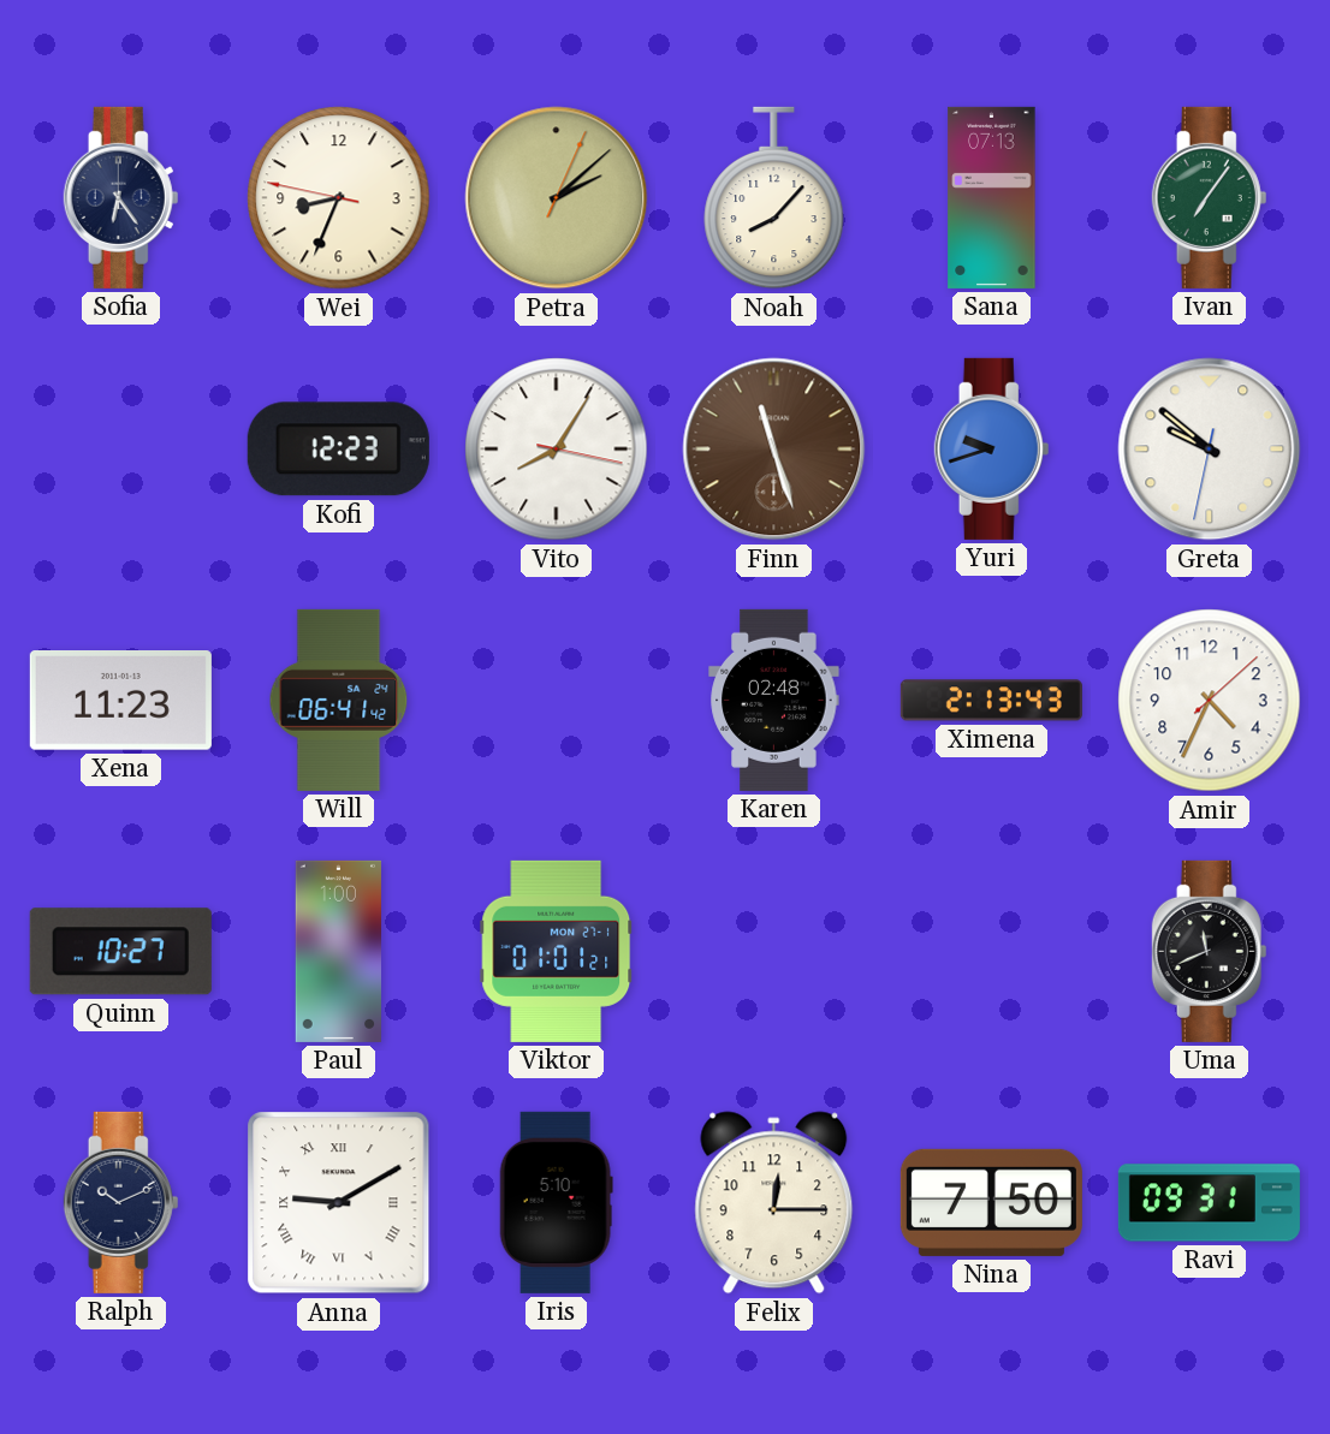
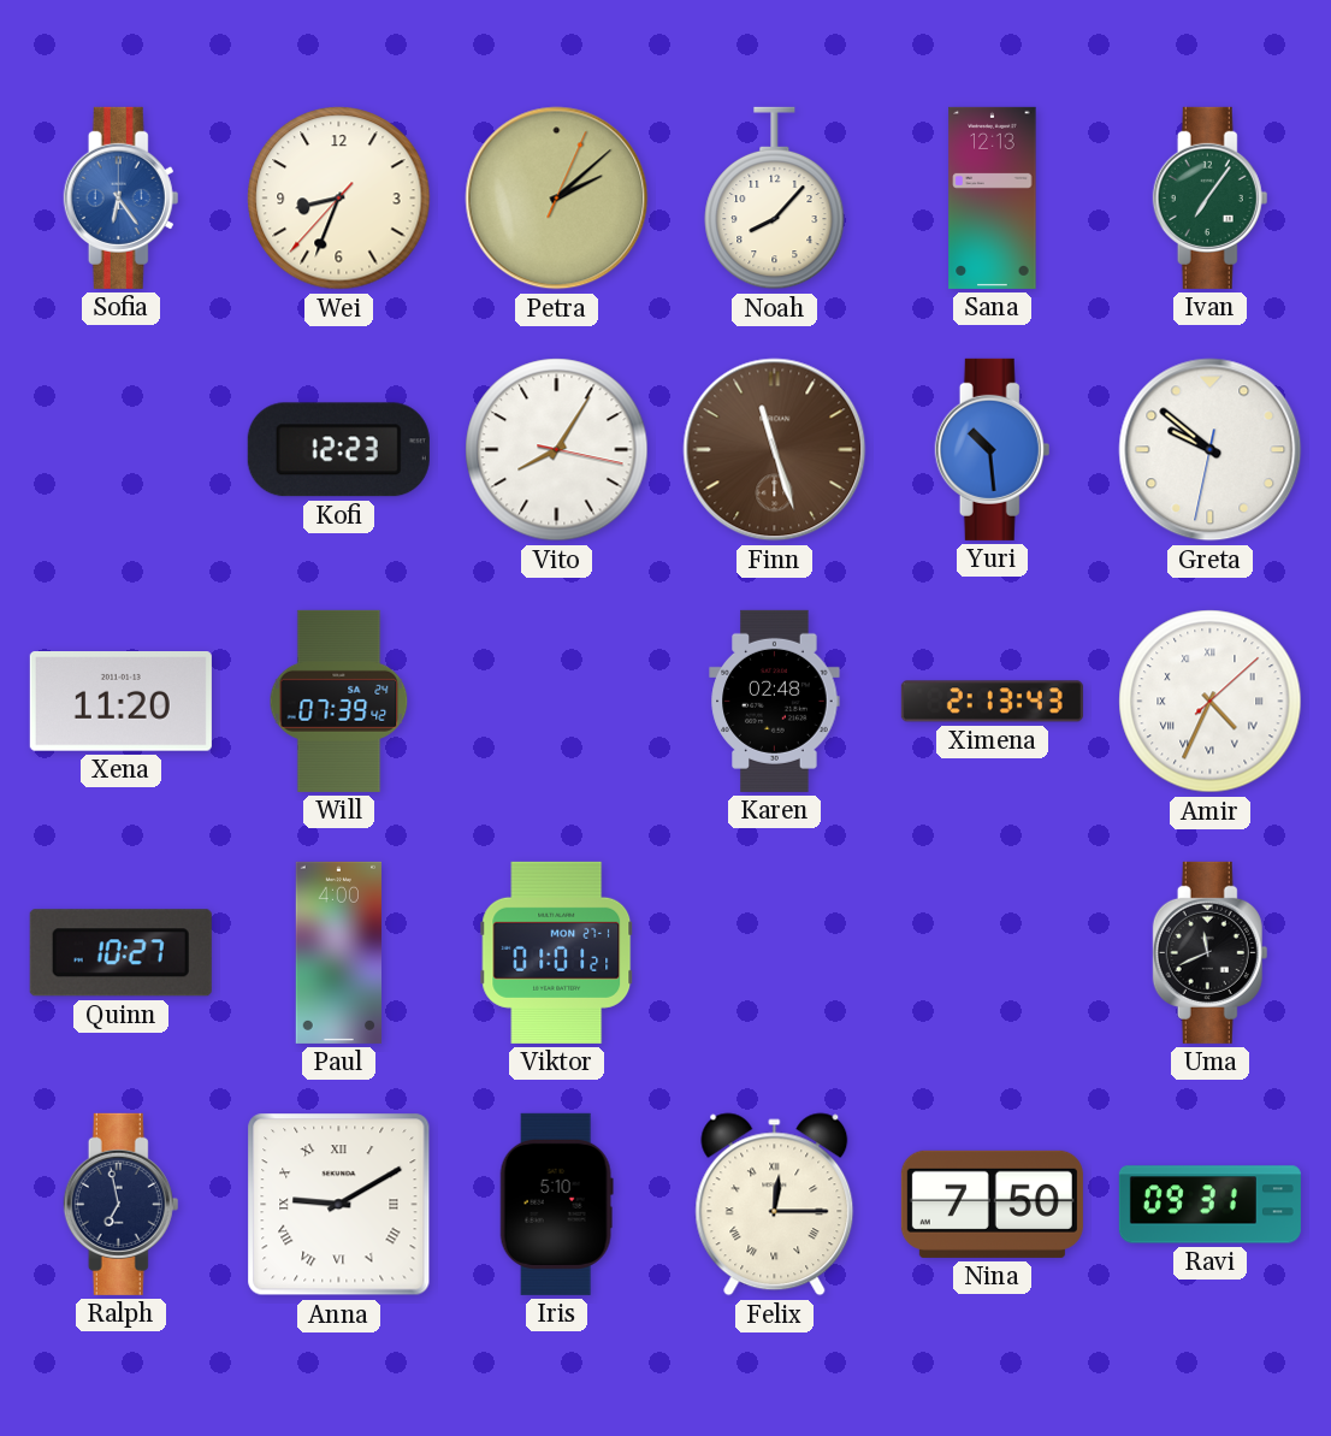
Sofia dial: navy -> blue
Wei: 8:33:47 -> 8:33:37
Sana: 07:13 -> 12:13
Yuri: 9:42 -> 10:29
Xena: 11:23 -> 11:20
Will: 06:41 -> 07:39
Amir numerals: Arabic -> Roman
Paul: 1:00 -> 4:00
Ralph: 10:11 -> 6:58
Felix numerals: Arabic -> Roman
